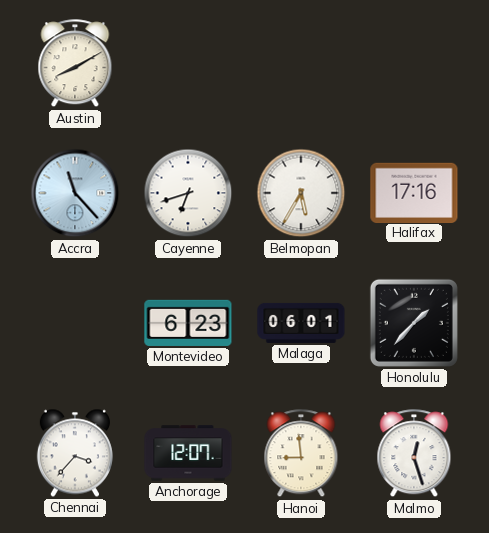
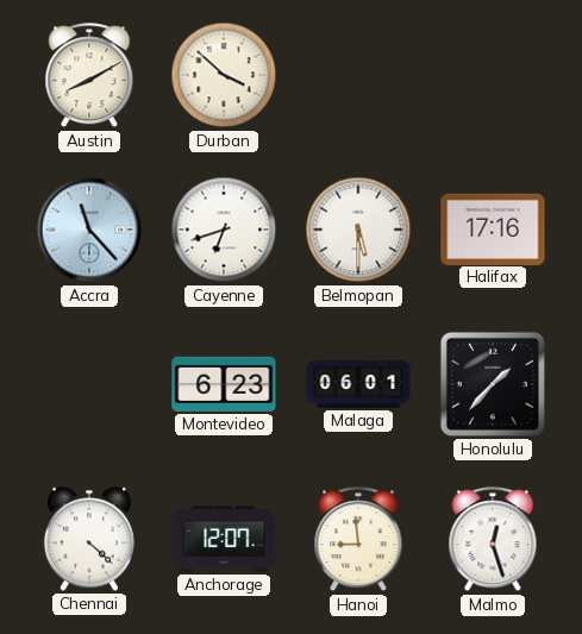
Durban: none -> 3:52
Belmopan: 5:35 -> 5:30
Chennai: 3:37 -> 4:22
